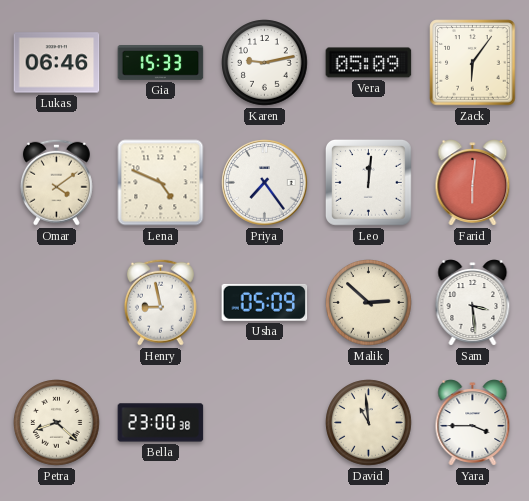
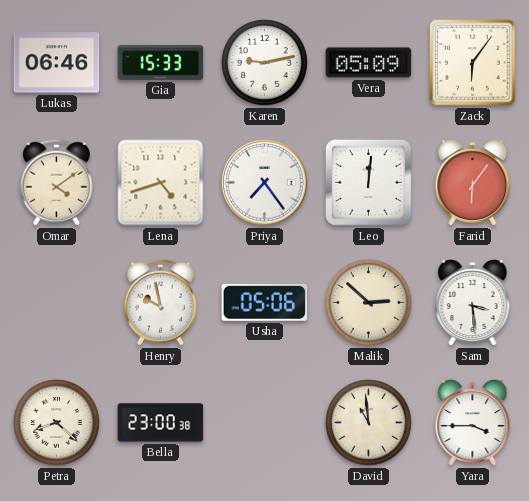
Lena: 4:49 -> 4:42
Farid: 6:01 -> 6:06
Henry: 8:58 -> 9:58
Usha: 05:09 -> 05:06
